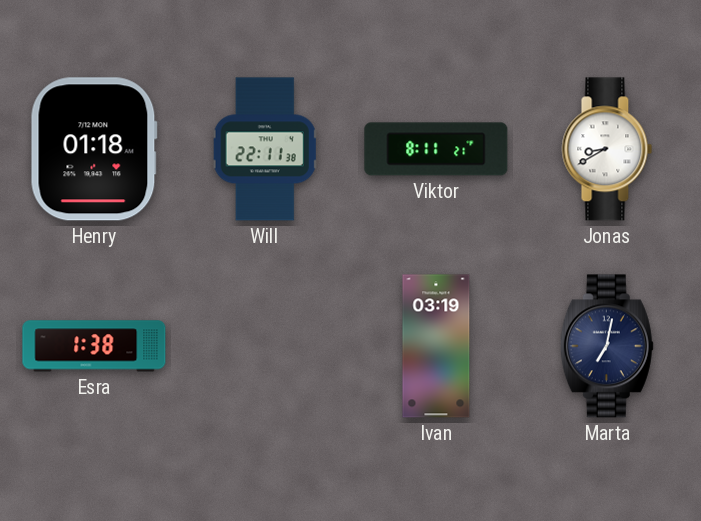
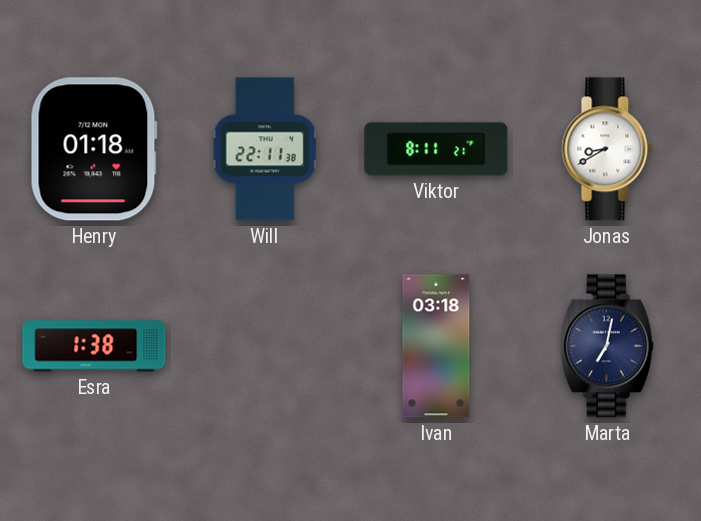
Ivan: 03:19 -> 03:18
